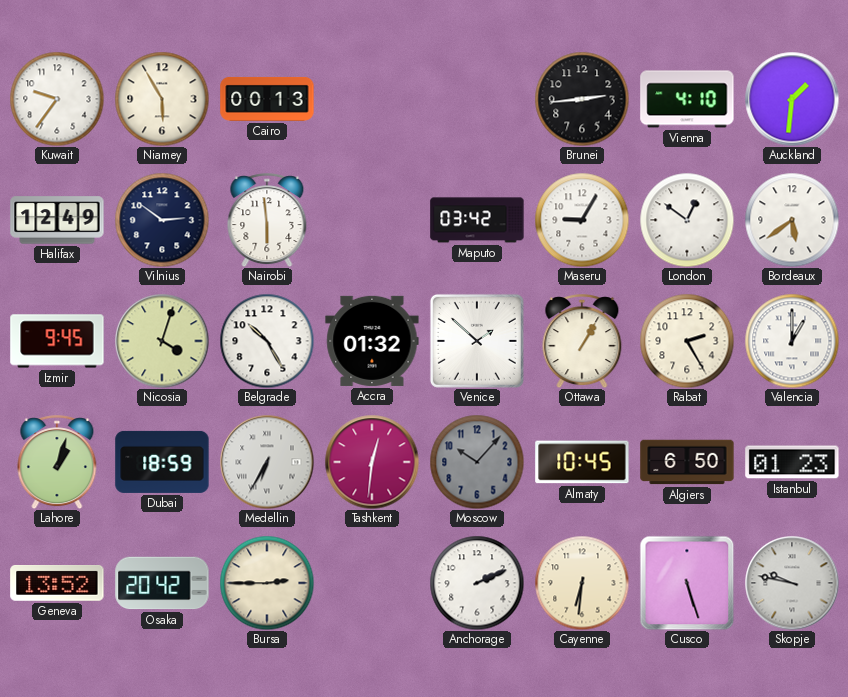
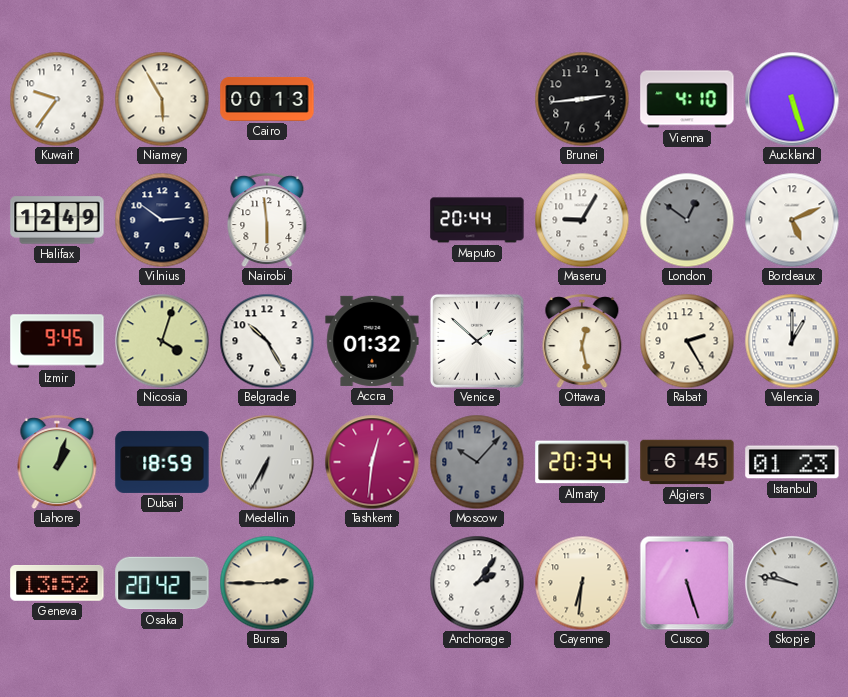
Auckland: 1:31 -> 5:27
Maputo: 03:42 -> 20:44
London dial: white -> grey
Bordeaux: 5:39 -> 5:11
Ottawa: 1:05 -> 12:28
Almaty: 10:45 -> 20:34
Algiers: 6:50 -> 6:45
Anchorage: 2:11 -> 2:06
